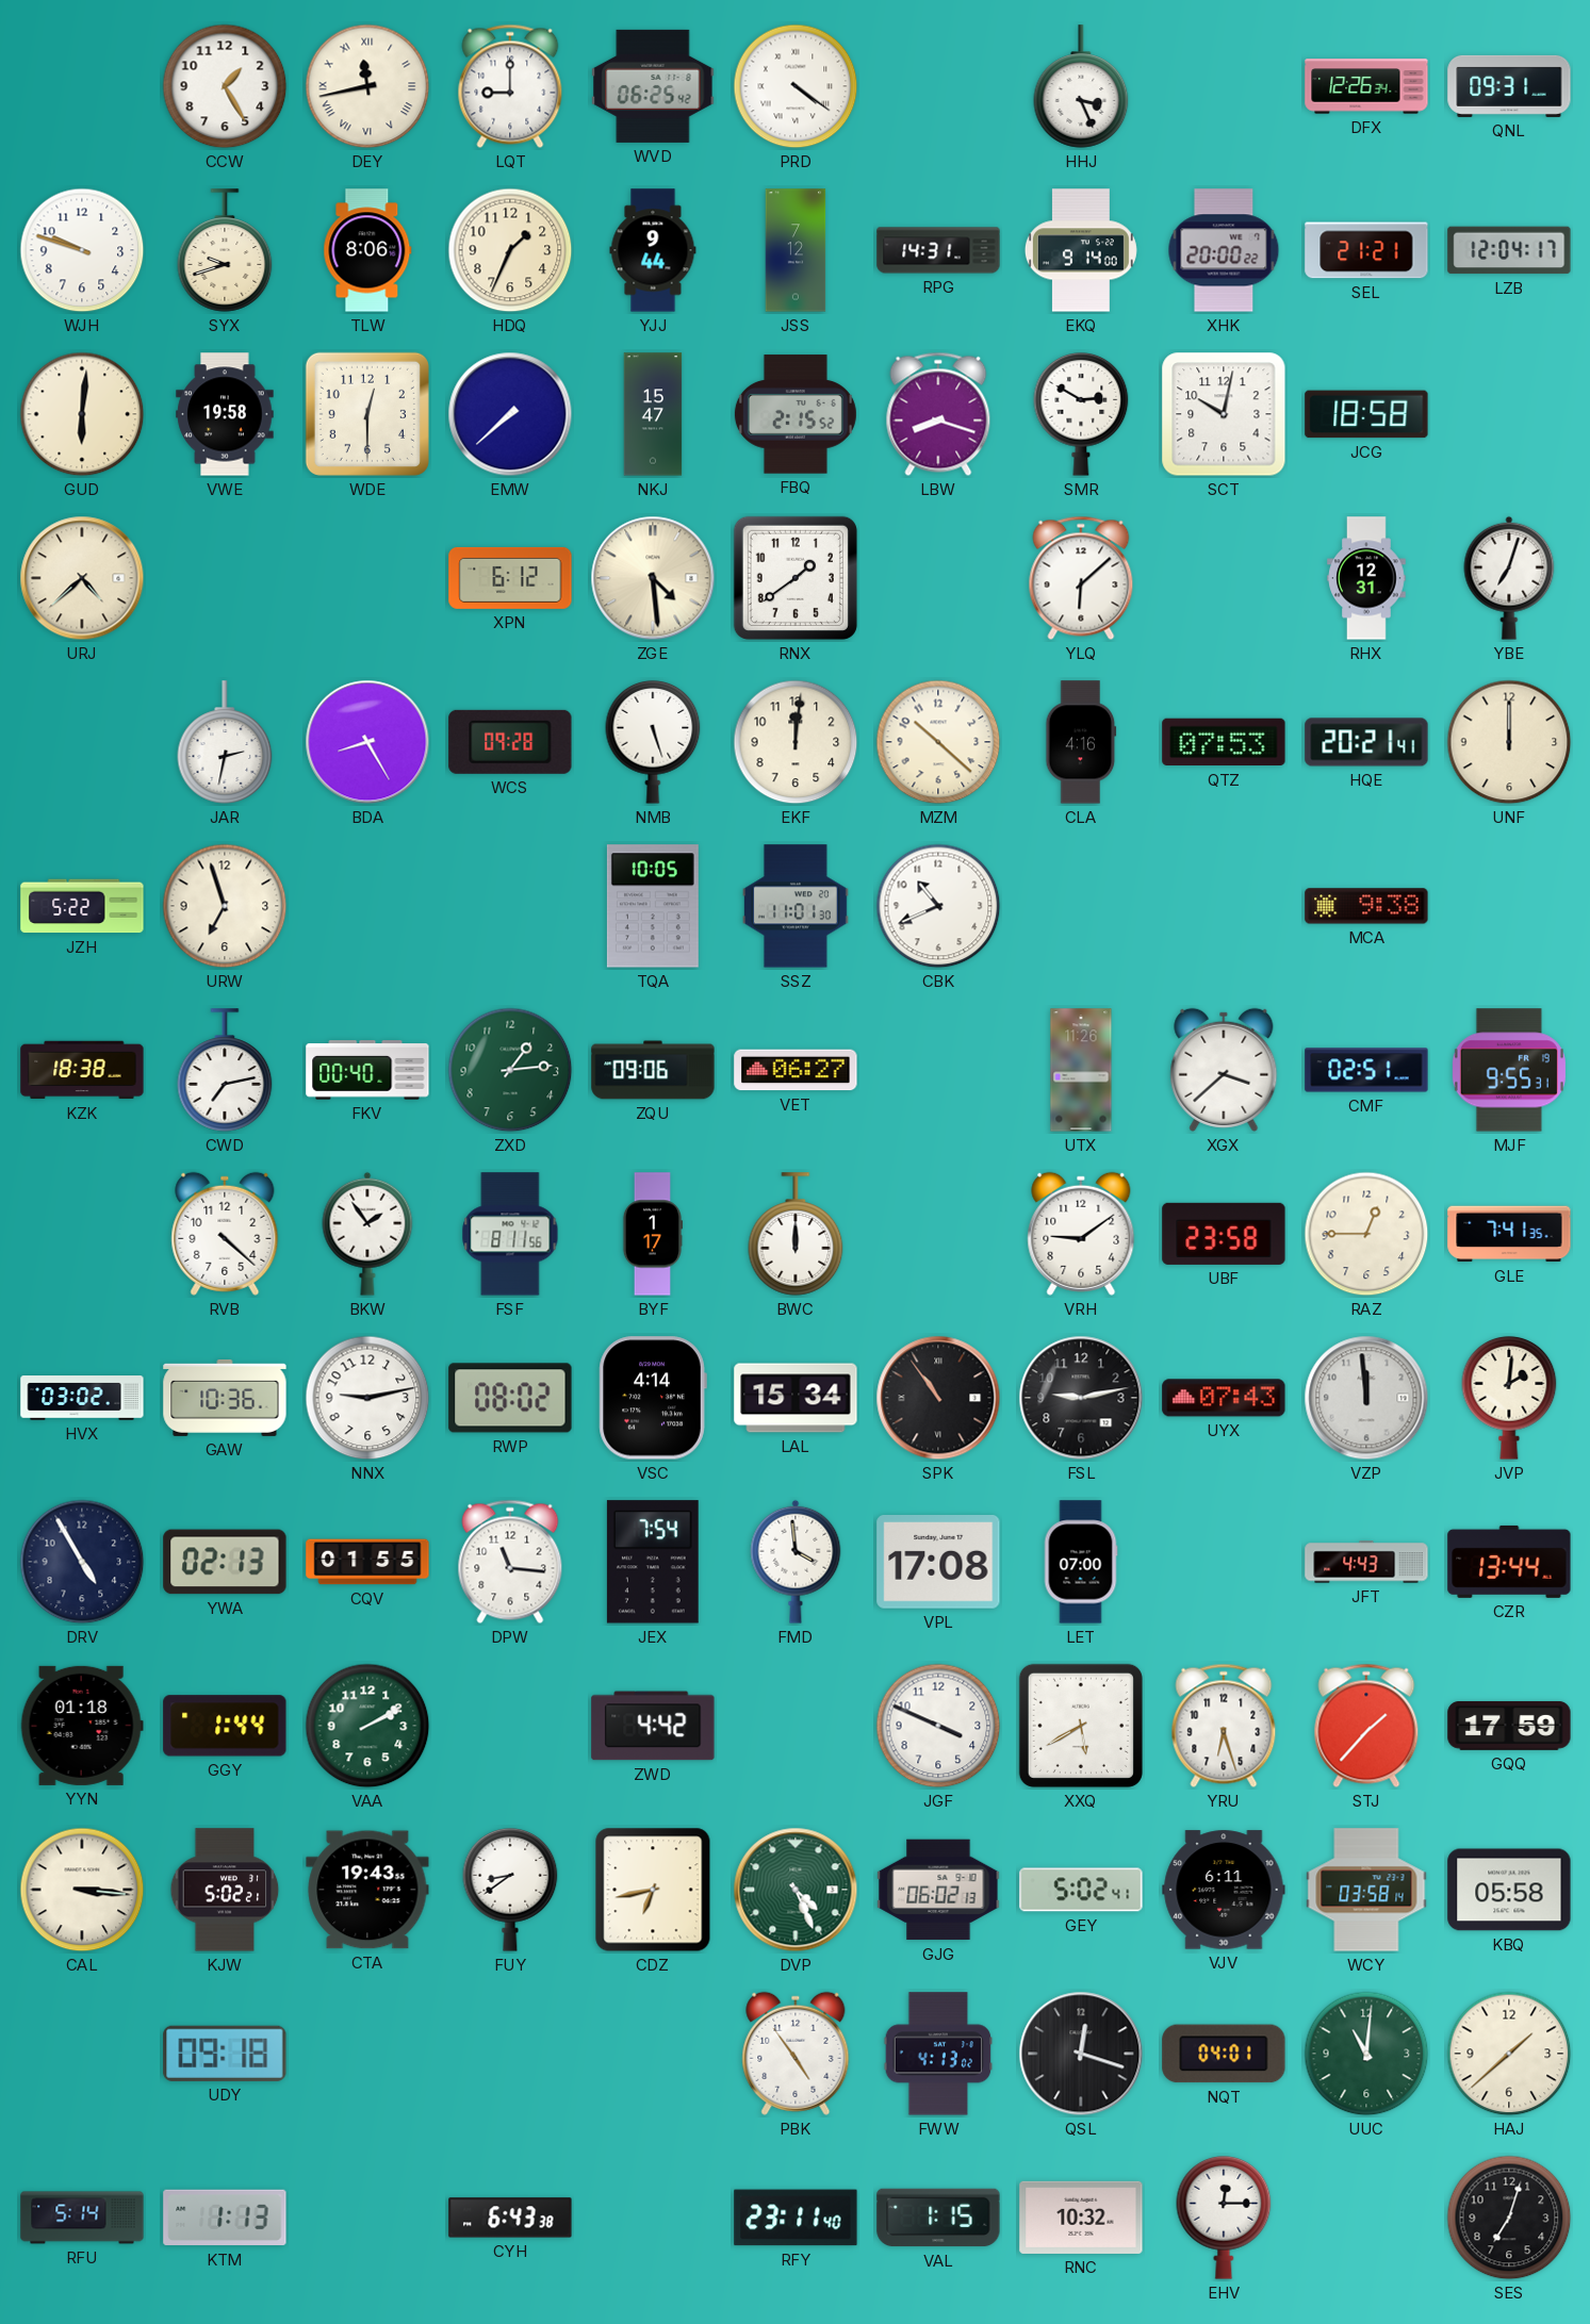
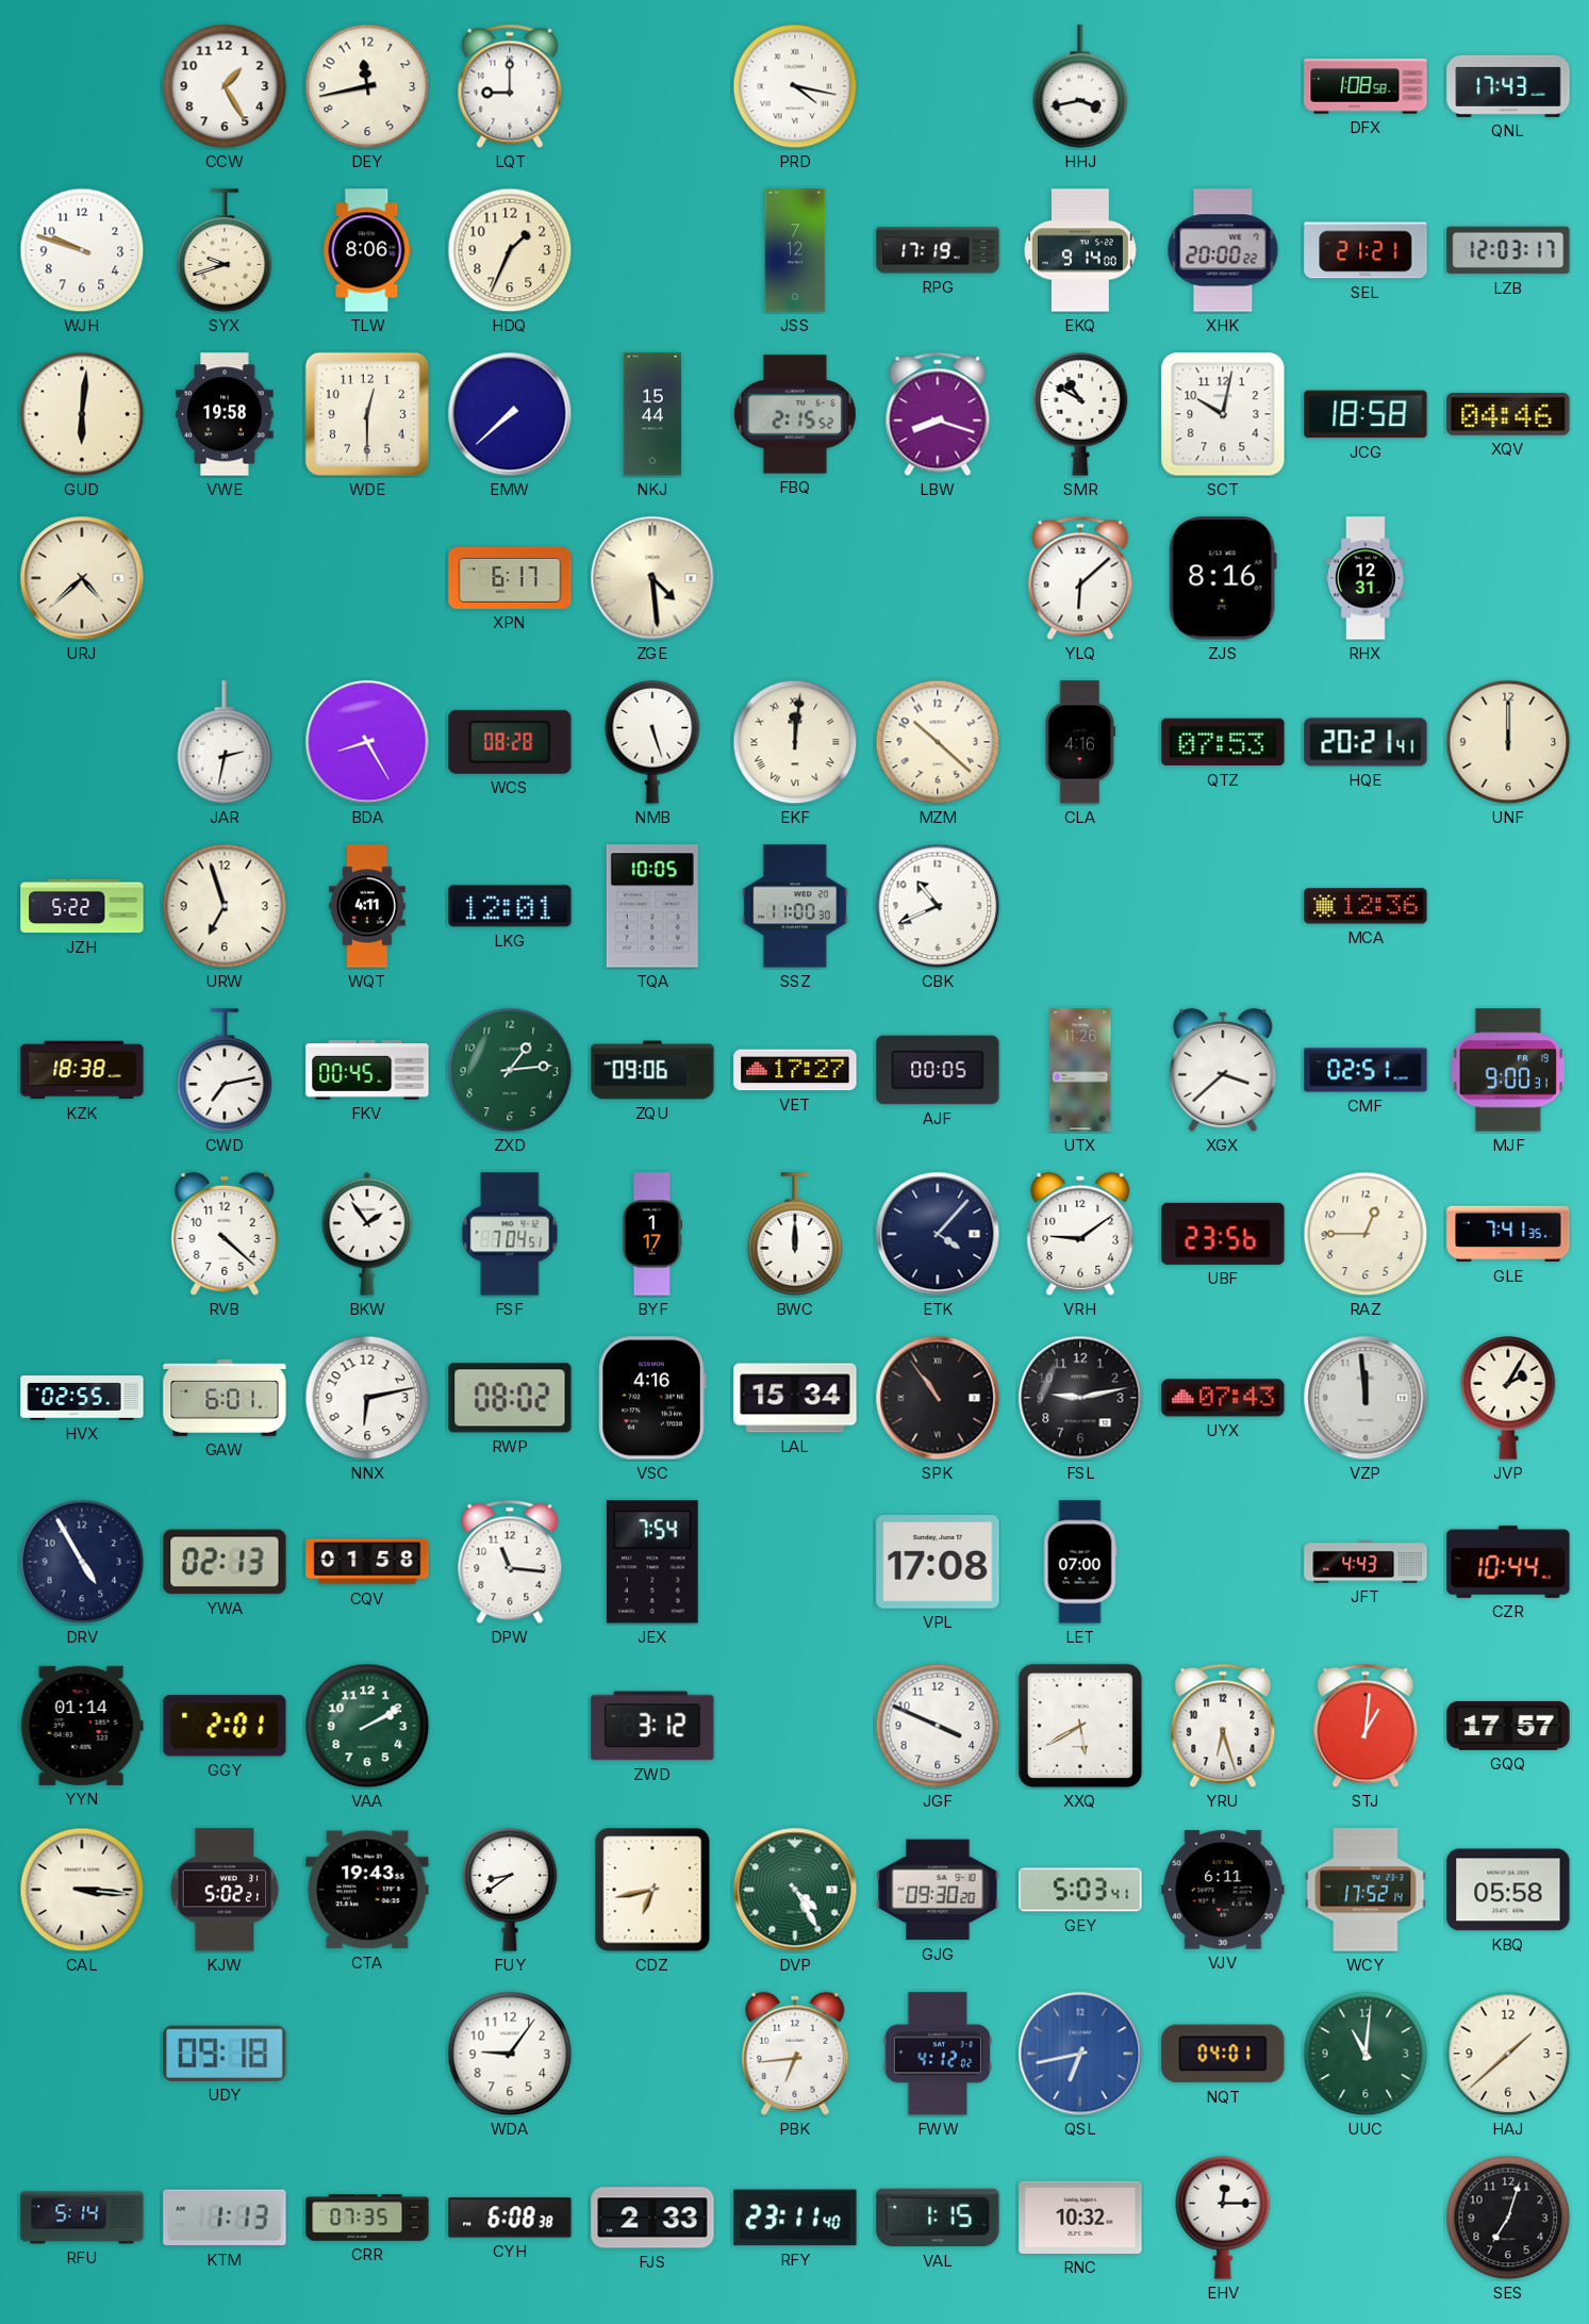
DEY numerals: Roman -> Arabic
WVD: 06:25 -> none
PRD: 4:21 -> 4:17
HHJ: 3:26 -> 3:43
DFX: 12:26 -> 1:08
QNL: 09:31 -> 17:43
YJJ: 9:44 -> none
RPG: 14:31 -> 17:19
LZB: 12:04 -> 12:03
NKJ: 15:47 -> 15:44
SMR: 2:50 -> 10:50
XQV: none -> 04:46
XPN: 6:12 -> 6:17
RNX: 1:39 -> none
ZJS: none -> 8:16
YBE: 7:03 -> none
WCS: 09:28 -> 08:28
EKF numerals: Arabic -> Roman
WQT: none -> 4:11
LKG: none -> 12:01
SSZ: 11:01 -> 11:00
MCA: 9:38 -> 12:36
FKV: 00:40 -> 00:45
VET: 06:27 -> 17:27
AJF: none -> 00:05
MJF: 9:55 -> 9:00
FSF: 8:11 -> 7:04
ETK: none -> 4:07
UBF: 23:58 -> 23:56
HVX: 03:02 -> 02:55
GAW: 10:36 -> 6:01
NNX: 9:13 -> 6:13
VSC: 4:14 -> 4:16
JVP: 2:01 -> 2:05
CQV: 01:55 -> 01:58
FMD: 3:59 -> none
CZR: 13:44 -> 10:44
YYN: 01:18 -> 01:14
GGY: 1:44 -> 2:01
ZWD: 4:42 -> 3:12
STJ: 1:37 -> 1:01
GQQ: 17:59 -> 17:57
DVP: 4:26 -> 4:25
GJG: 06:02 -> 09:30
GEY: 5:02 -> 5:03
WCY: 03:58 -> 17:52
WDA: none -> 9:06
PBK: 4:54 -> 6:44
FWW: 4:13 -> 4:12
QSL: 12:18 -> 6:43
QSL dial: black -> blue
CRR: none -> 07:35
CYH: 6:43 -> 6:08
FJS: none -> 2:33
